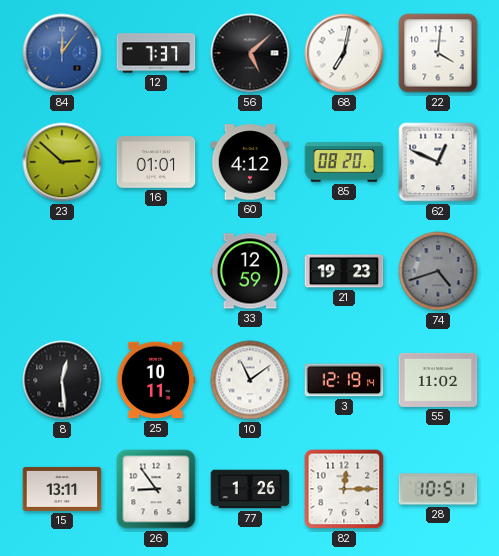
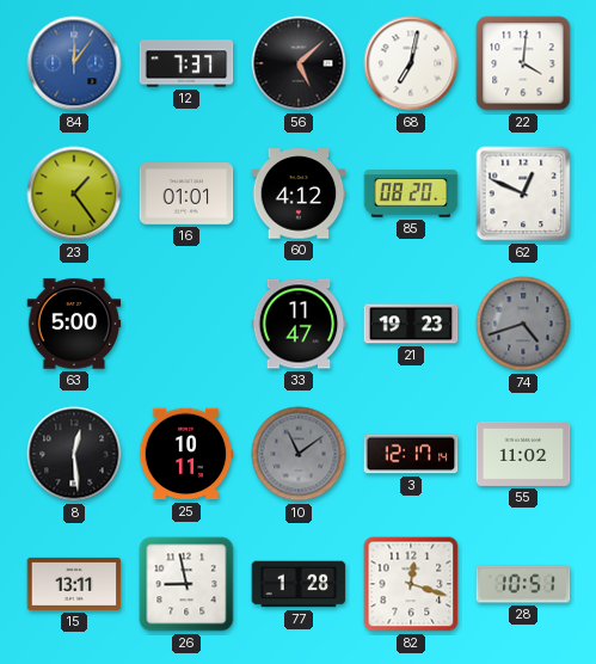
23: 2:52 -> 1:24
63: none -> 5:00
33: 12:59 -> 11:47
10 dial: white -> grey
3: 12:19 -> 12:17
26: 8:54 -> 8:58
77: 1:26 -> 1:28
82: 12:15 -> 12:18
